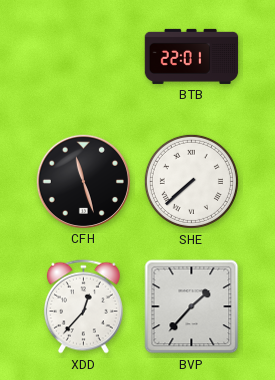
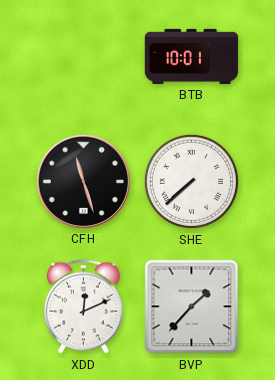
BTB: 22:01 -> 10:01
XDD: 12:37 -> 12:11
